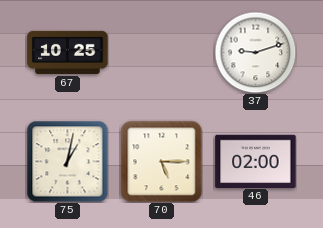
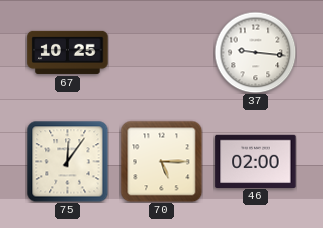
37: 9:12 -> 9:16
75: 1:02 -> 12:06
